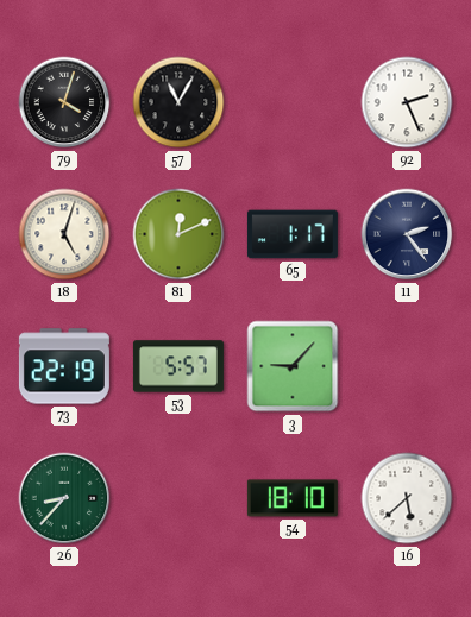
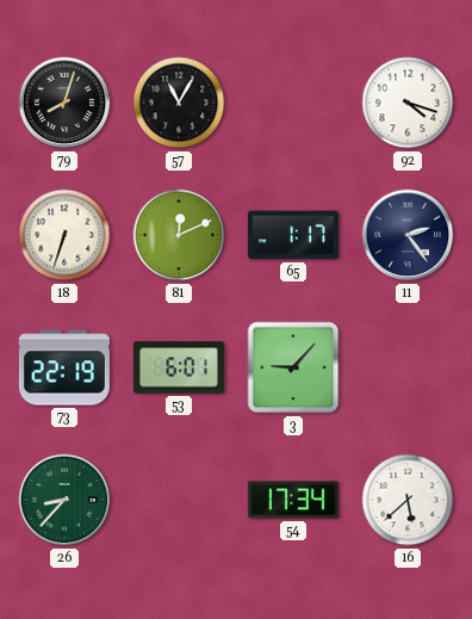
79: 4:03 -> 8:03
92: 2:26 -> 4:18
18: 5:03 -> 6:33
53: 5:57 -> 6:01
54: 18:10 -> 17:34
